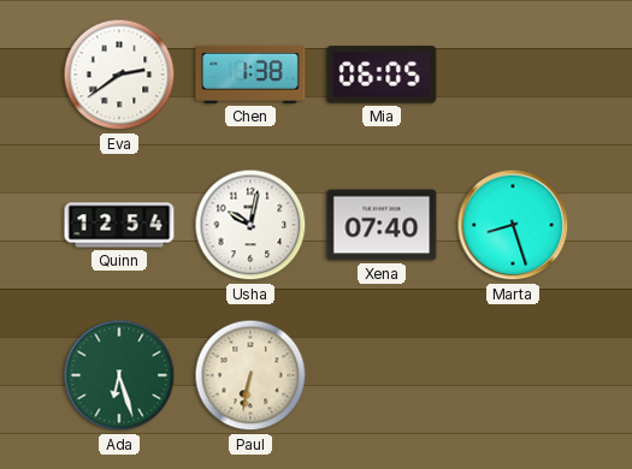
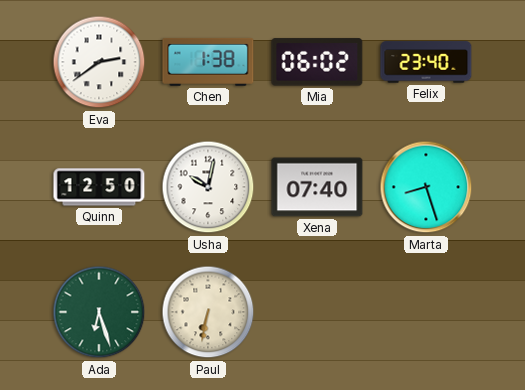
Mia: 06:05 -> 06:02
Felix: none -> 23:40
Quinn: 12:54 -> 12:50
